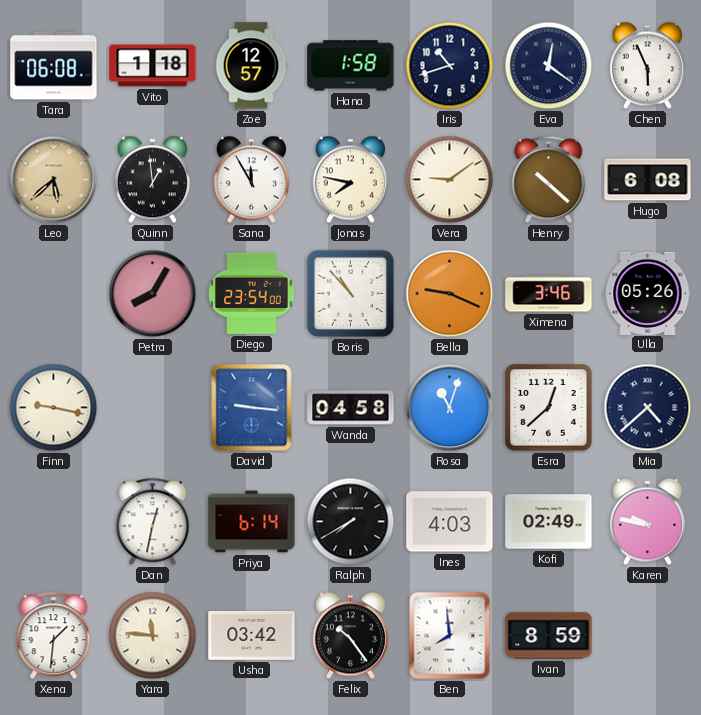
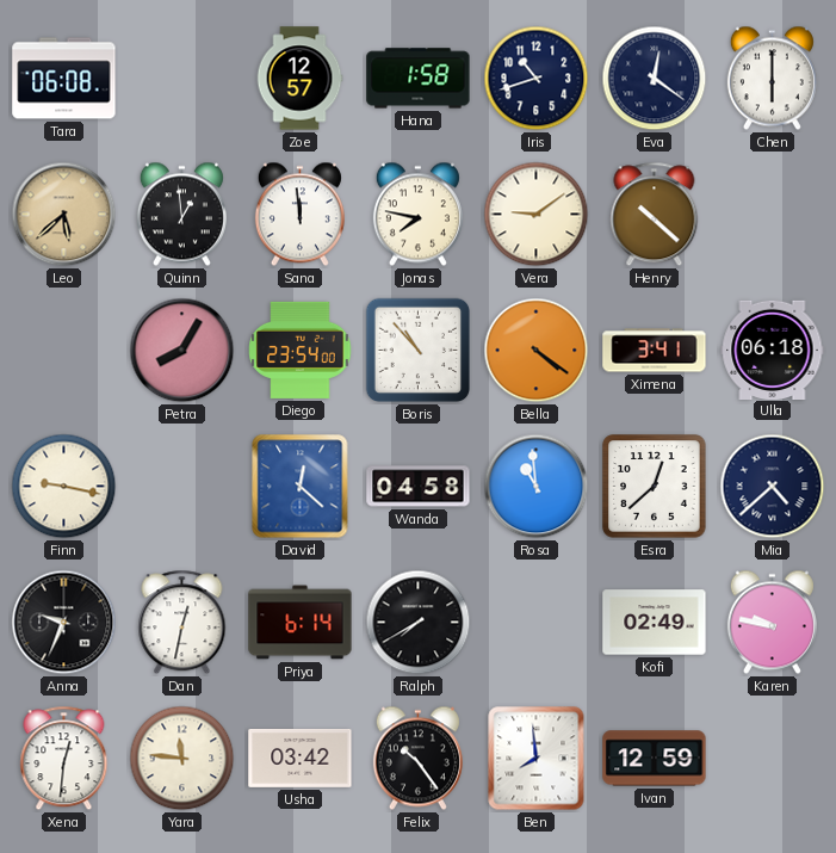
Vito: 1:18 -> none
Chen: 5:56 -> 6:00
Sana: 11:55 -> 11:59
Hugo: 6:08 -> none
Bella: 9:19 -> 4:21
Ximena: 3:46 -> 3:41
Ulla: 05:26 -> 06:18
David: 9:16 -> 12:22
Rosa: 11:03 -> 10:59
Anna: none -> 9:34
Ines: 4:03 -> none
Xena: 1:31 -> 12:31
Ivan: 8:59 -> 12:59
